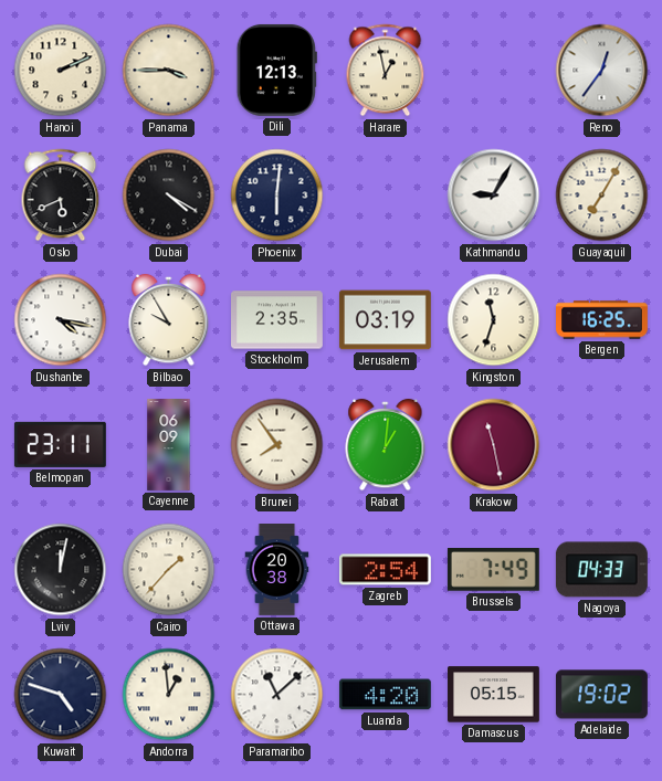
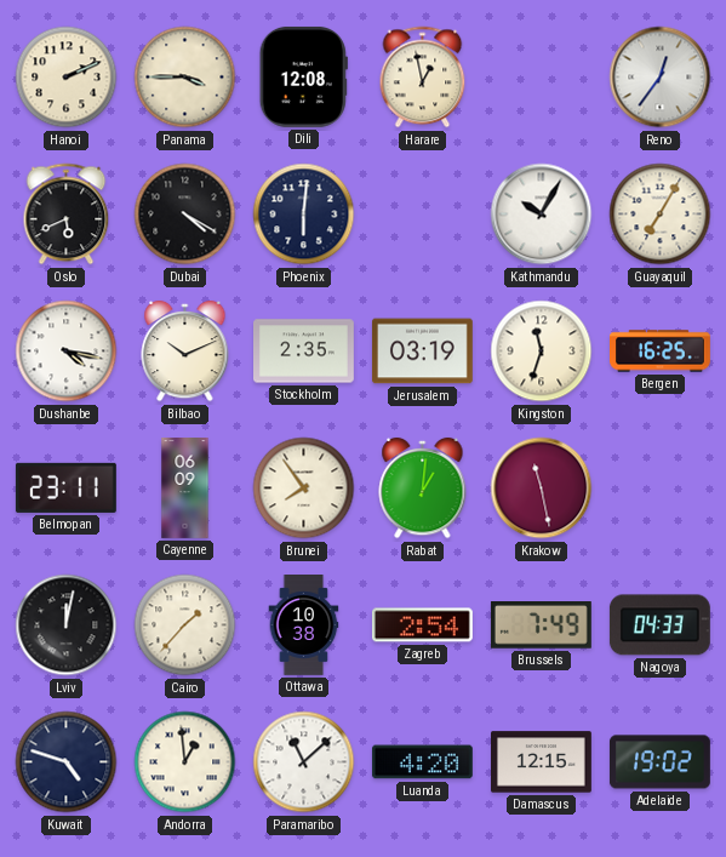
Dili: 12:13 -> 12:08
Kathmandu: 9:05 -> 10:05
Bilbao: 9:55 -> 10:11
Ottawa: 20:38 -> 10:38
Damascus: 05:15 -> 12:15
